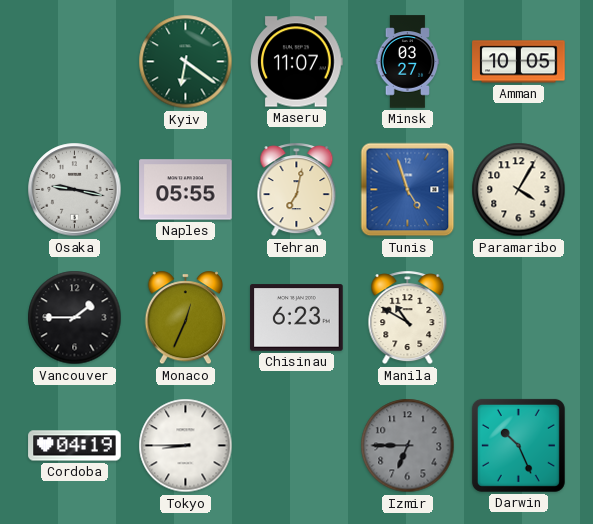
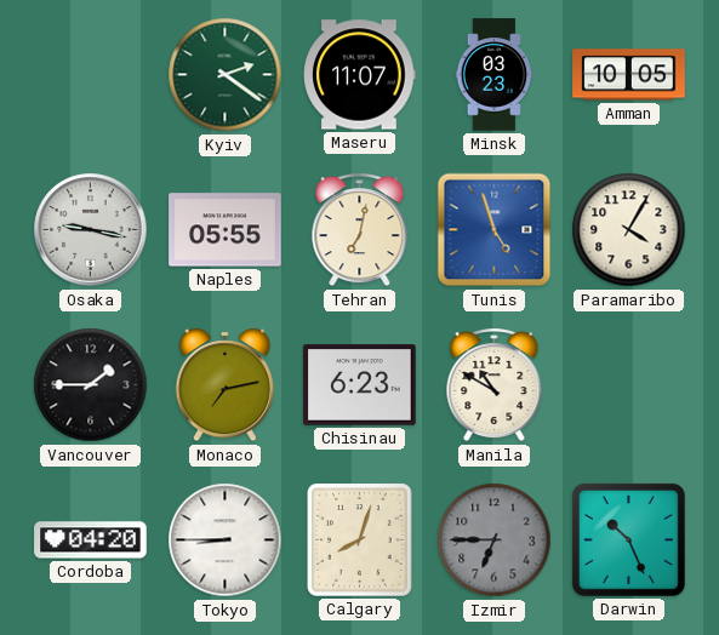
Kyiv: 6:21 -> 2:21
Minsk: 03:27 -> 03:23
Monaco: 12:34 -> 7:13
Cordoba: 04:19 -> 04:20
Calgary: none -> 8:03
